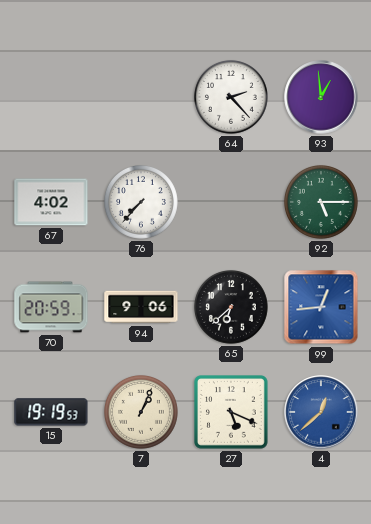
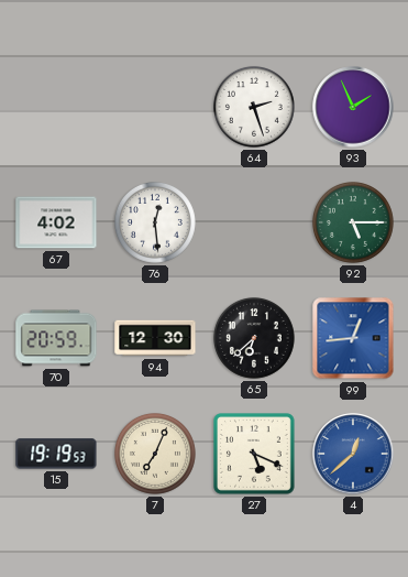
64: 2:23 -> 2:27
93: 12:59 -> 1:56
76: 7:37 -> 12:29
94: 9:06 -> 12:30
7: 1:04 -> 7:04
